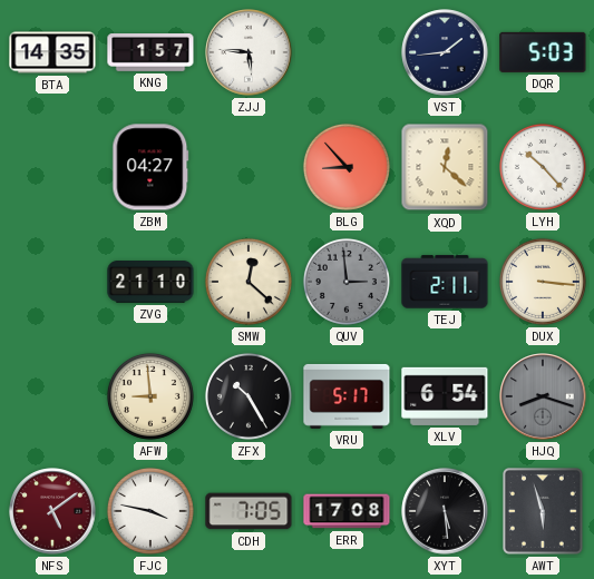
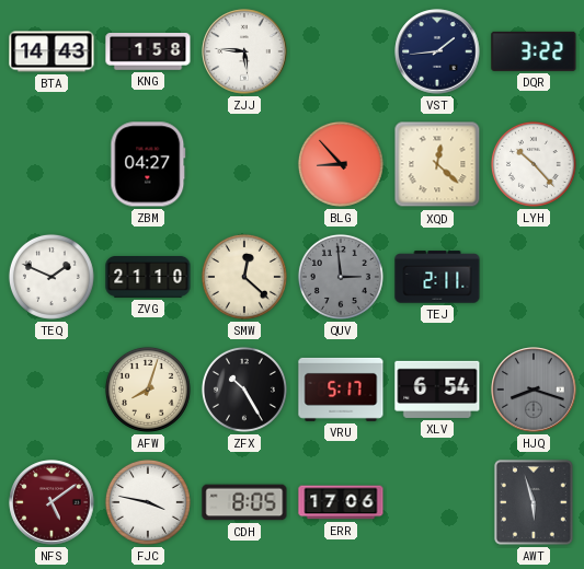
BTA: 14:35 -> 14:43
KNG: 1:57 -> 1:58
DQR: 5:03 -> 3:22
TEQ: none -> 1:49
DUX: 3:16 -> none
AFW: 8:59 -> 8:03
CDH: 7:05 -> 8:05
ERR: 17:08 -> 17:06
XYT: 5:29 -> none
